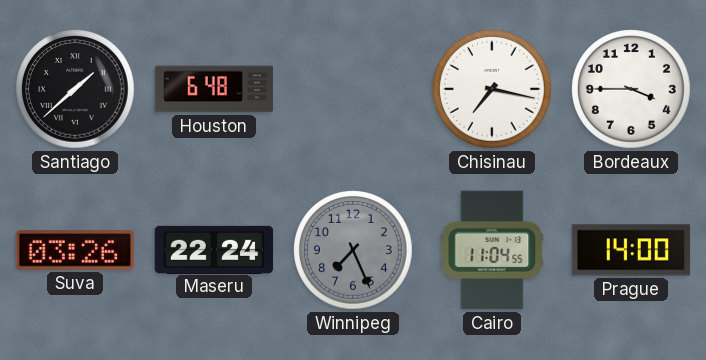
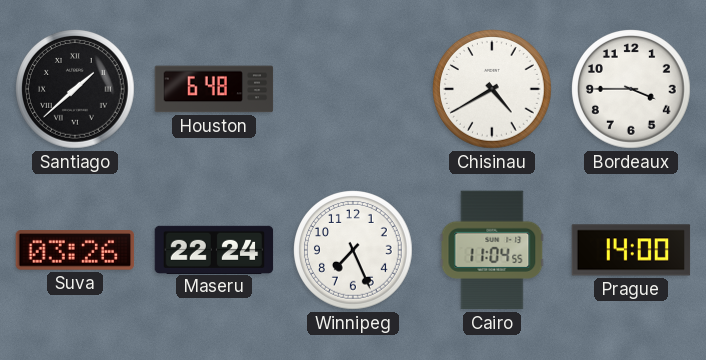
Chisinau: 7:17 -> 4:40
Winnipeg dial: grey -> white
